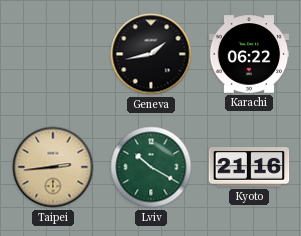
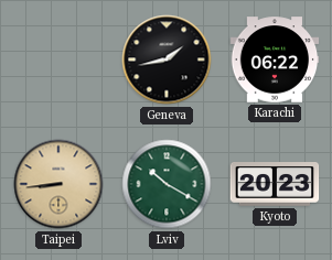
Taipei: 2:44 -> 8:44
Kyoto: 21:16 -> 20:23
